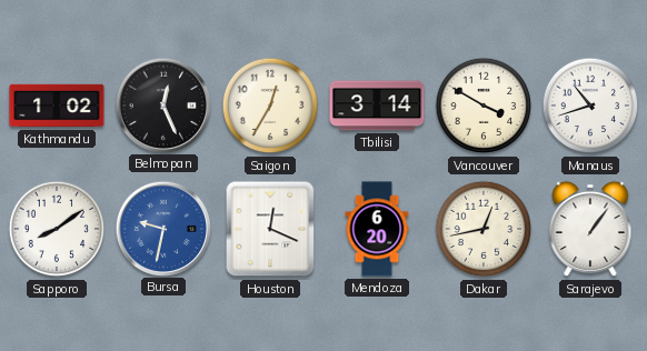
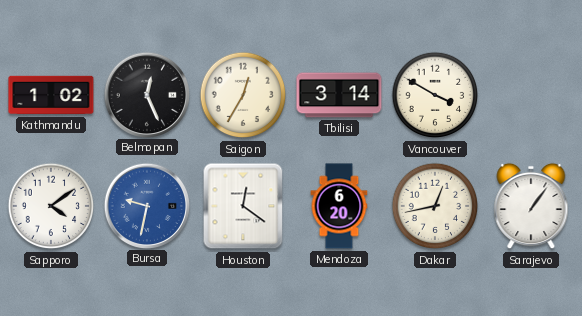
Manaus: 10:42 -> none
Sapporo: 8:09 -> 4:09
Houston: 12:19 -> 12:21
